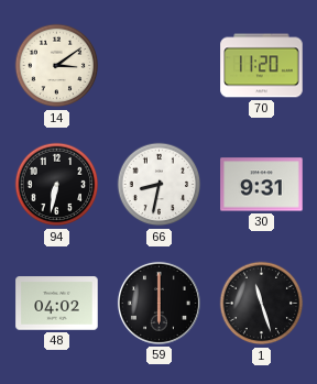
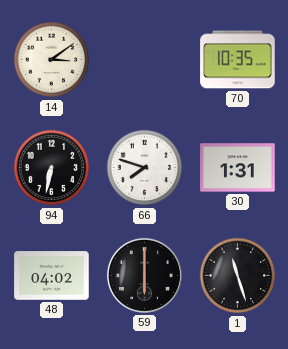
70: 11:20 -> 10:35
66: 8:32 -> 7:48
30: 9:31 -> 1:31
